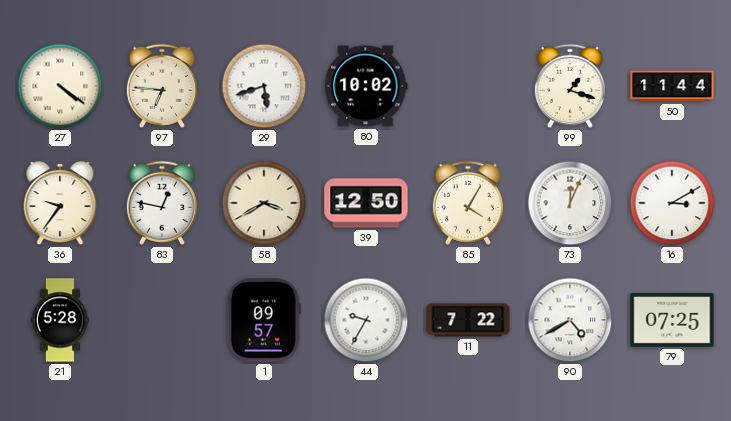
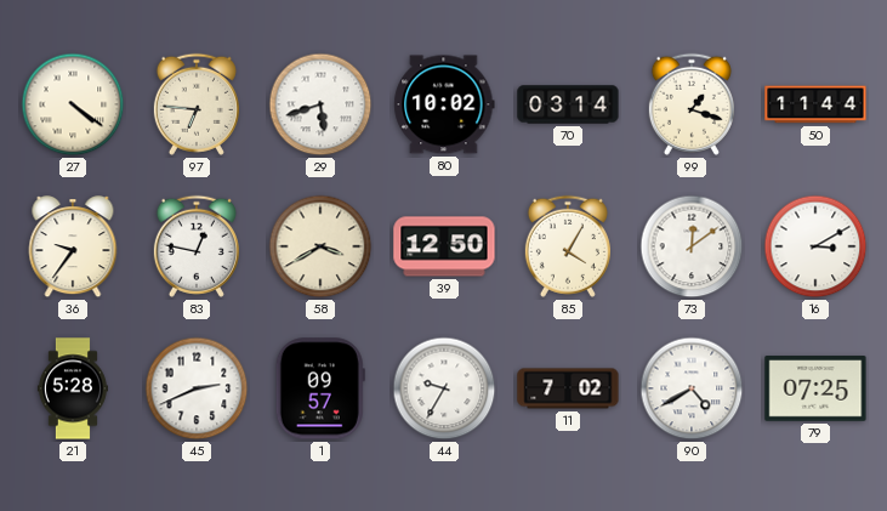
70: none -> 03:14
73: 12:04 -> 12:09
45: none -> 2:41
11: 7:22 -> 7:02
